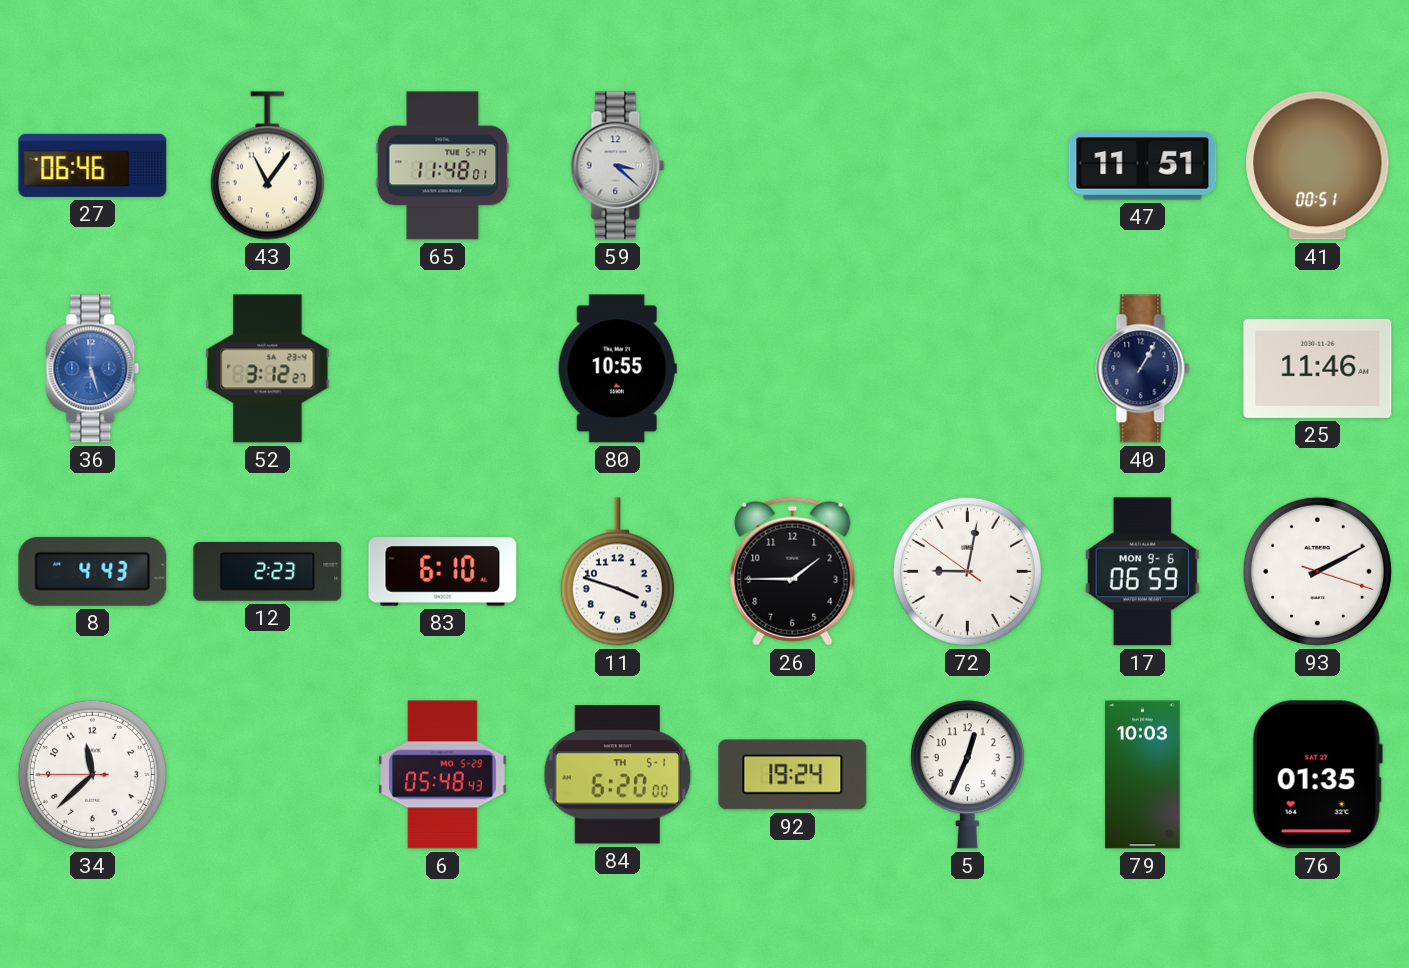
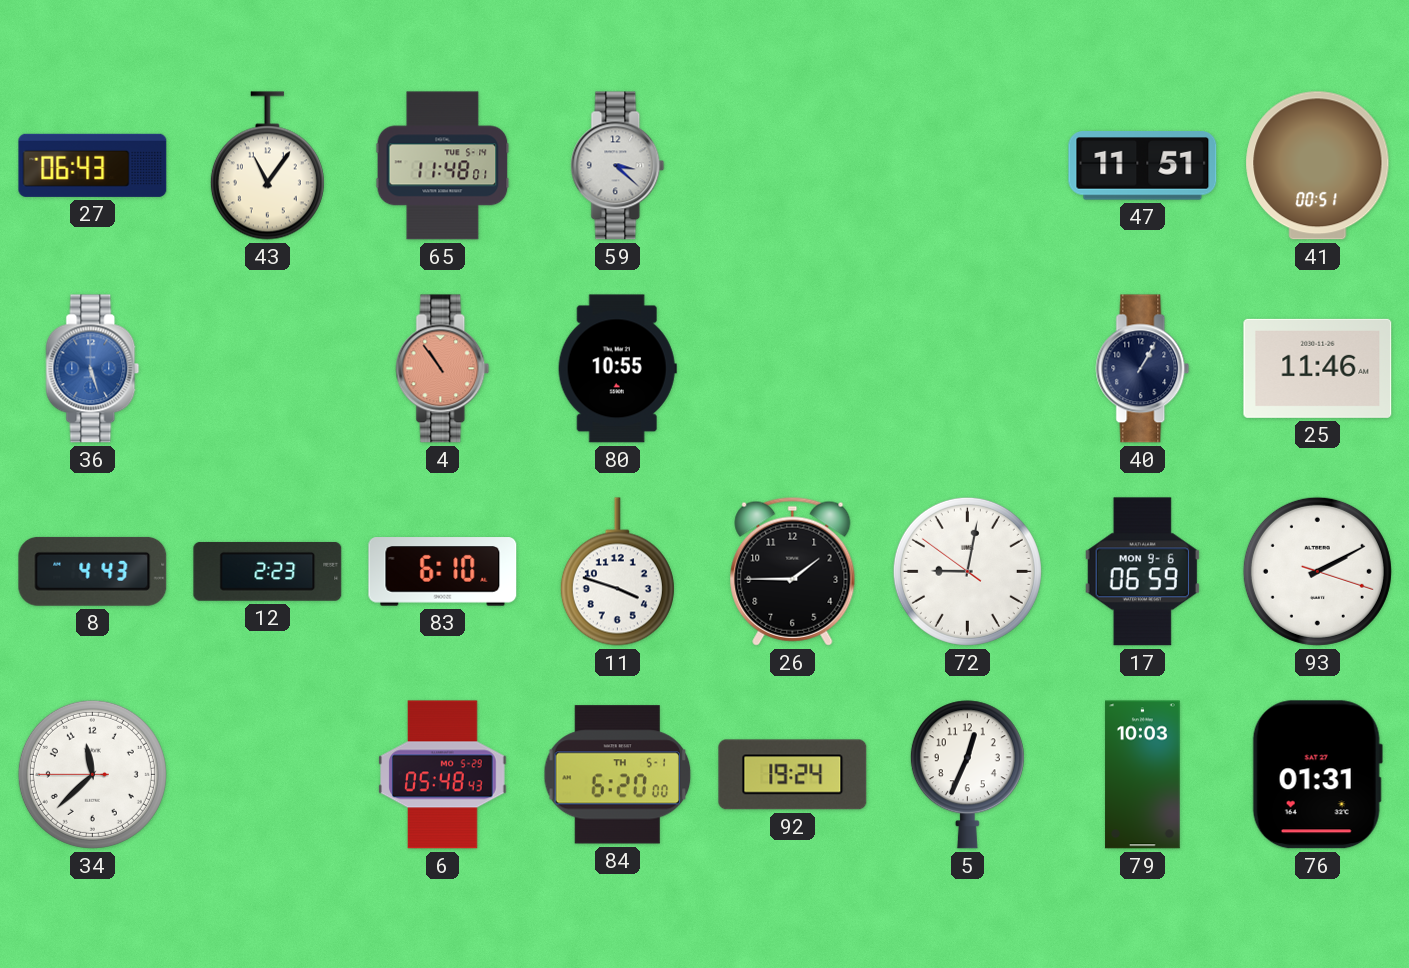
27: 06:46 -> 06:43
52: 3:12 -> none
4: none -> 10:54
76: 01:35 -> 01:31
